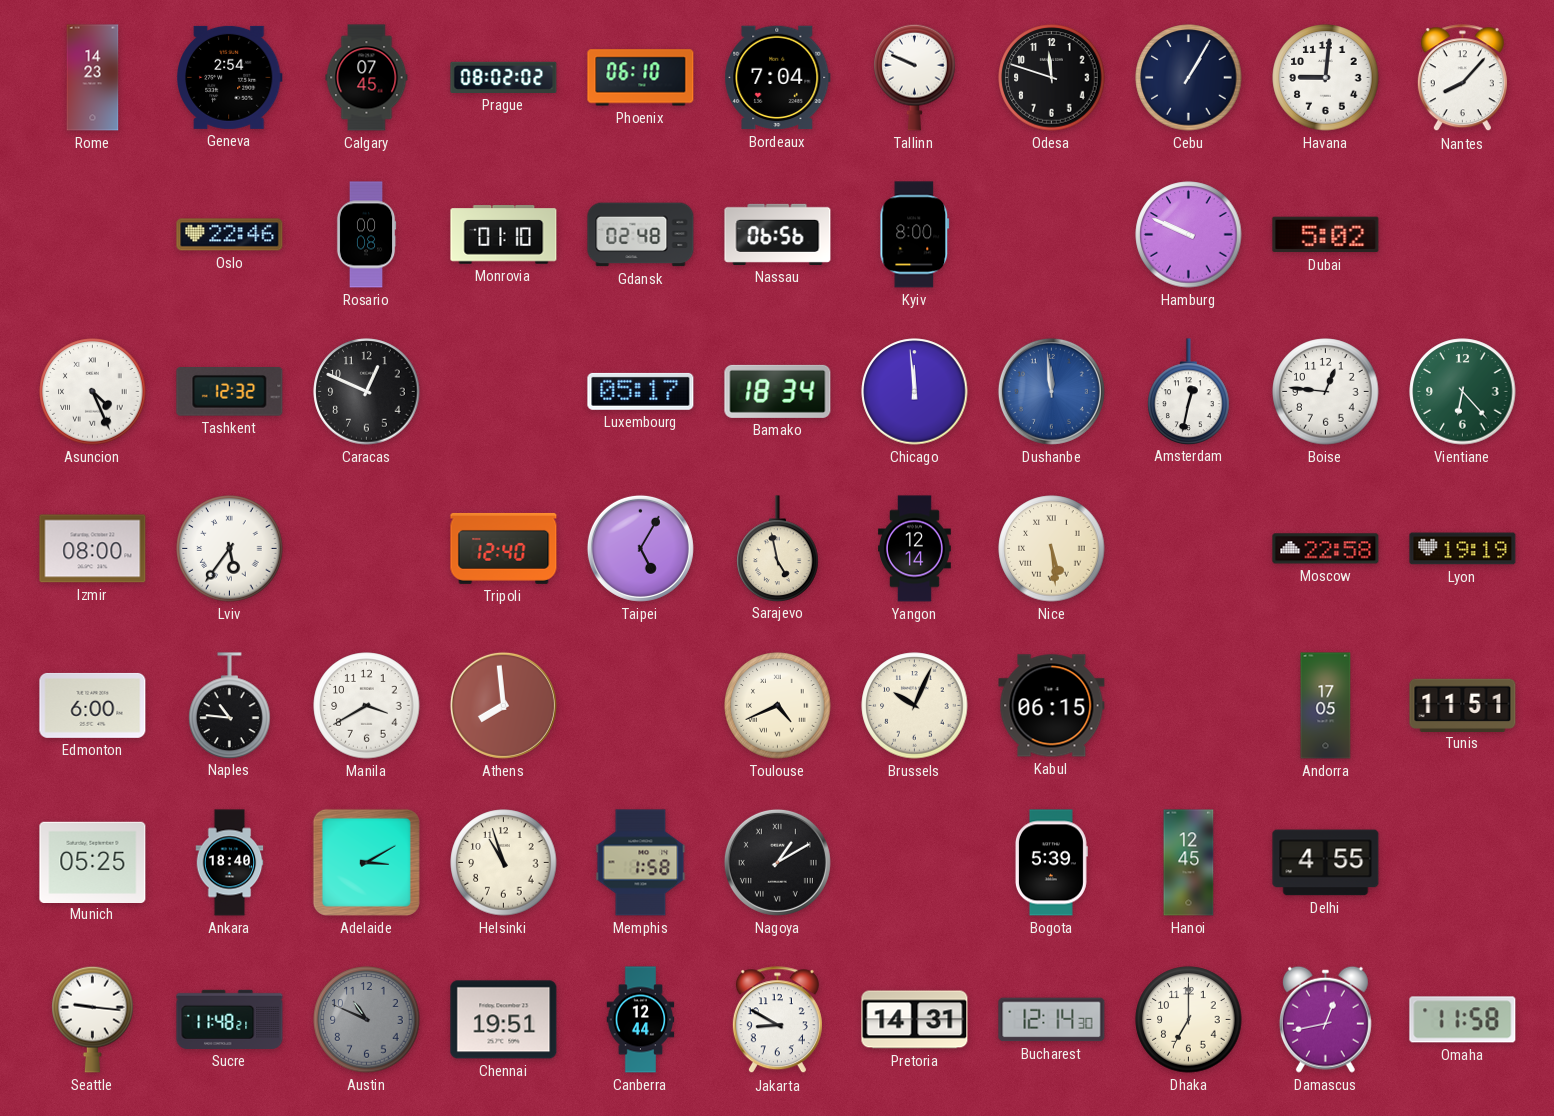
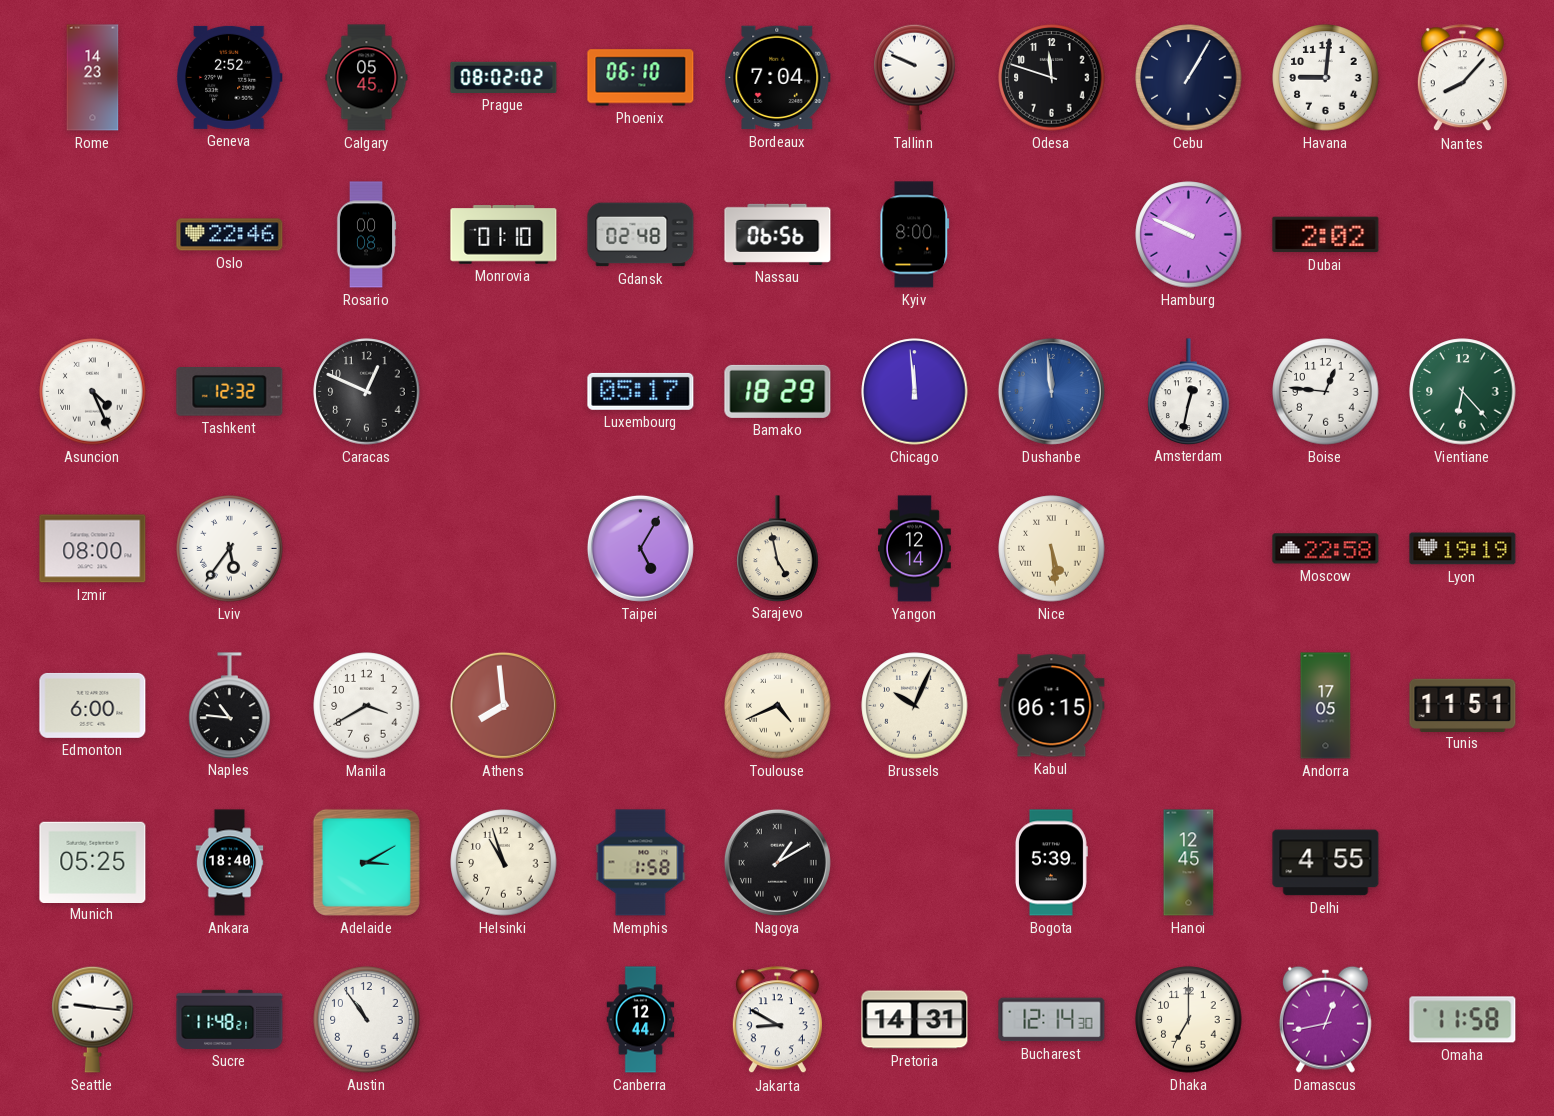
Geneva: 2:54 -> 2:52
Calgary: 07:45 -> 05:45
Dubai: 5:02 -> 2:02
Bamako: 18:34 -> 18:29
Tripoli: 12:40 -> none
Austin: 10:49 -> 10:54
Austin dial: grey -> white
Chennai: 19:51 -> none
